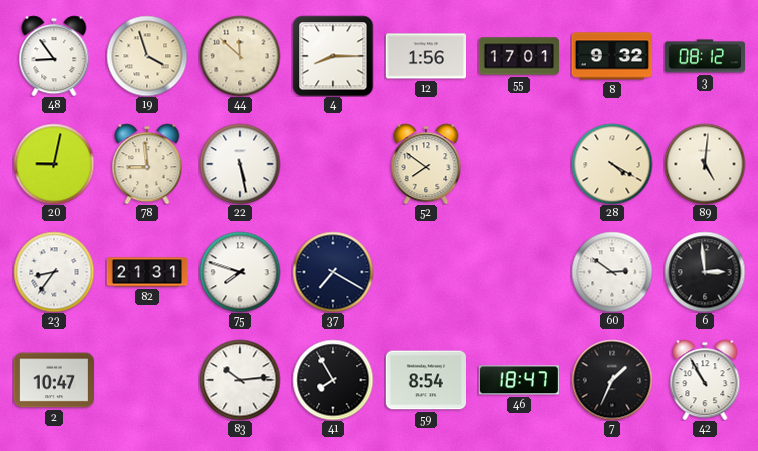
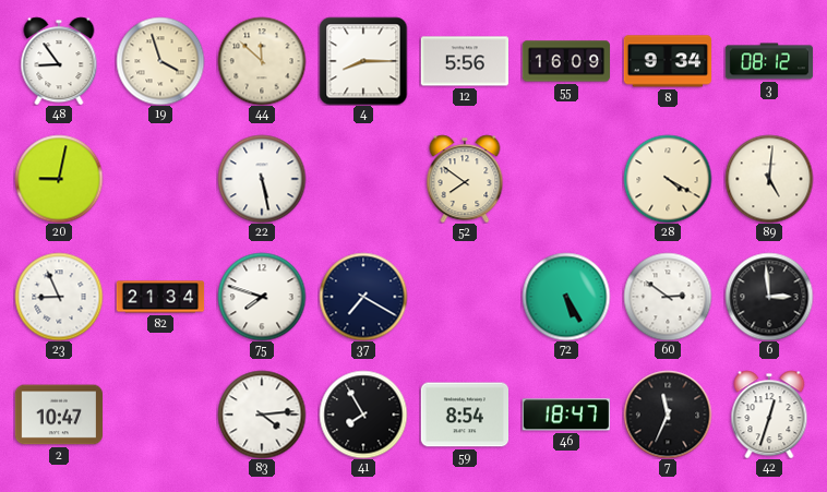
12: 1:56 -> 5:56
55: 17:01 -> 16:09
8: 9:32 -> 9:34
78: 8:59 -> none
23: 8:36 -> 8:56
82: 21:31 -> 21:34
72: none -> 5:25
83: 10:14 -> 4:14
7: 1:34 -> 11:34
42: 10:55 -> 12:33
